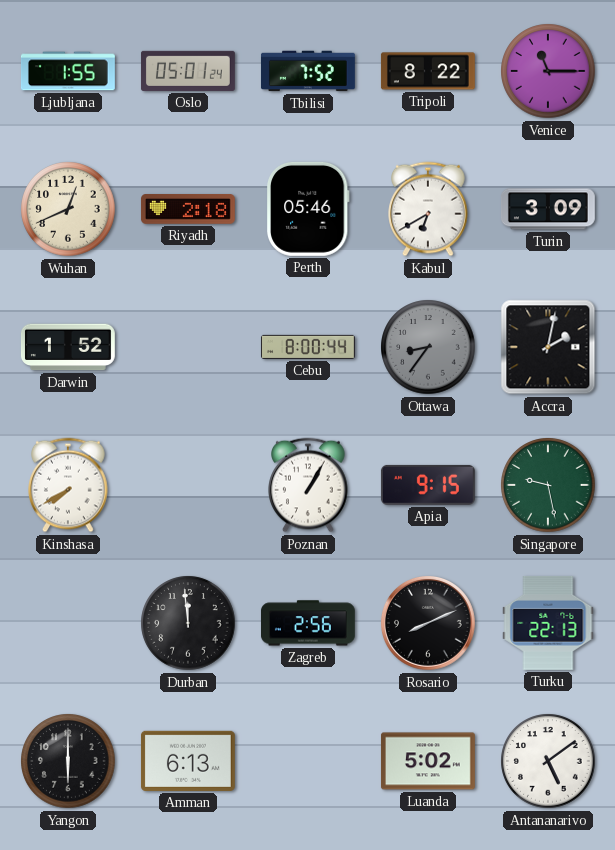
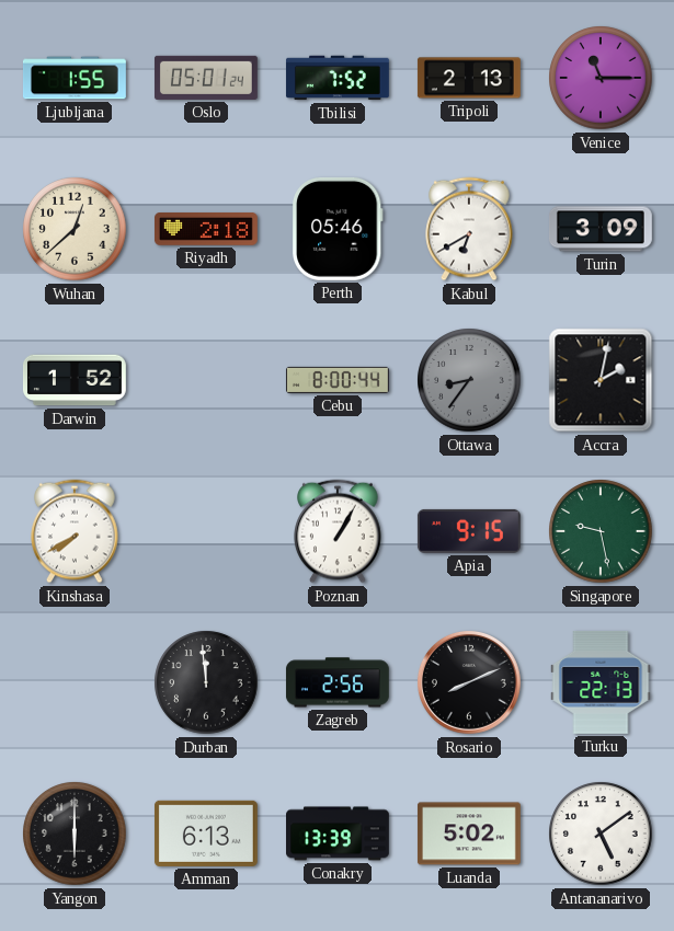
Tripoli: 8:22 -> 2:13
Wuhan: 12:41 -> 12:38
Conakry: none -> 13:39
